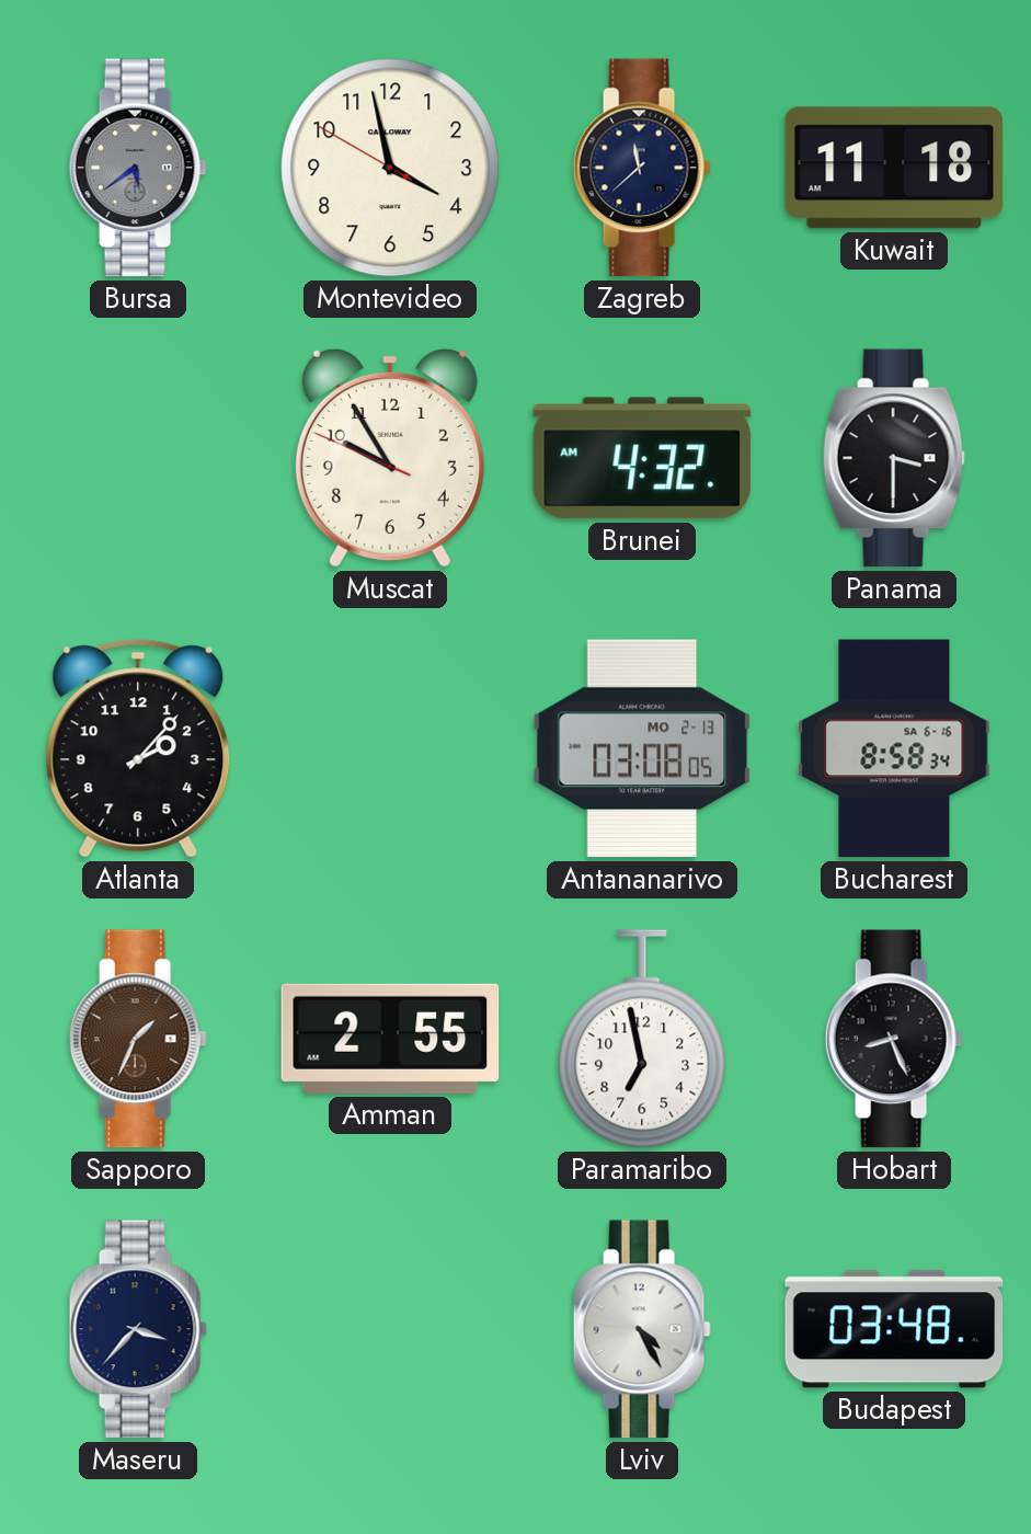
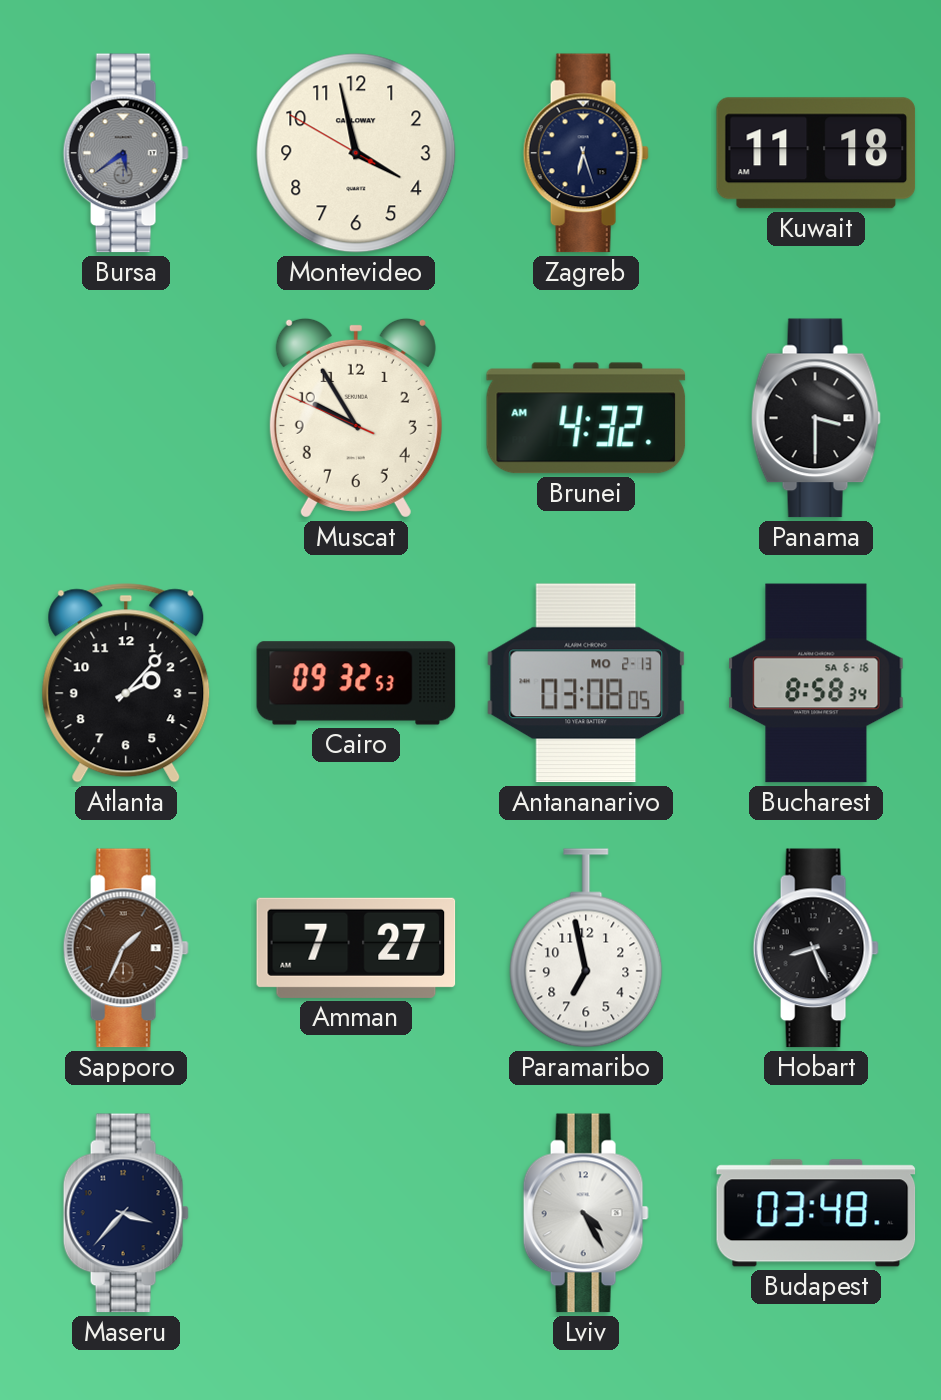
Zagreb: 11:38 -> 6:27
Cairo: none -> 09:32
Amman: 2:55 -> 7:27
